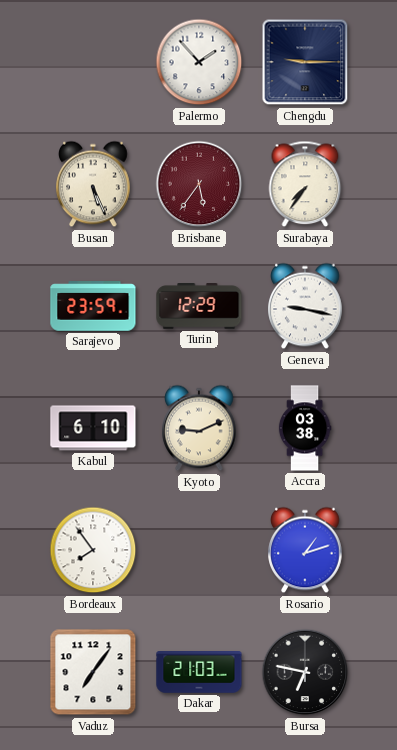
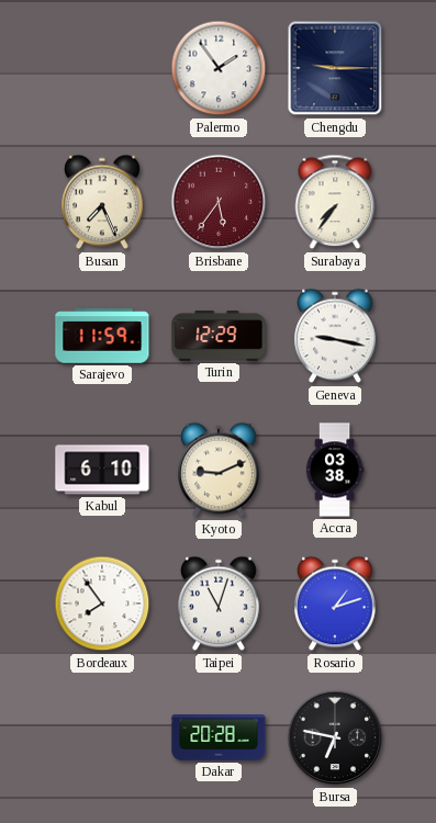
Palermo: 1:53 -> 1:54
Busan: 5:26 -> 7:26
Sarajevo: 23:59 -> 11:59
Taipei: none -> 11:03
Vaduz: 7:06 -> none
Dakar: 21:03 -> 20:28
